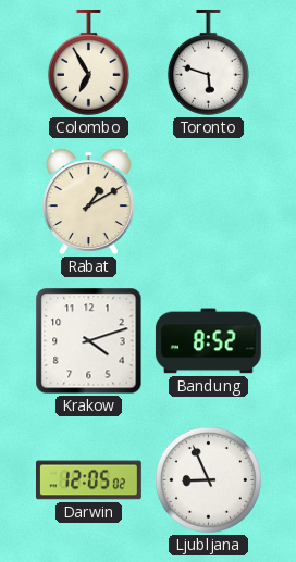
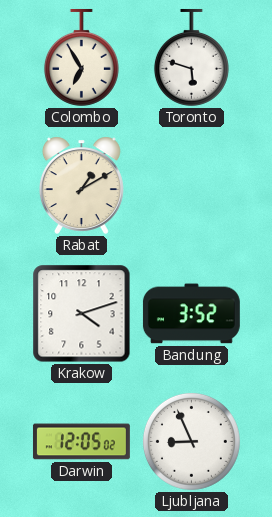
Bandung: 8:52 -> 3:52
